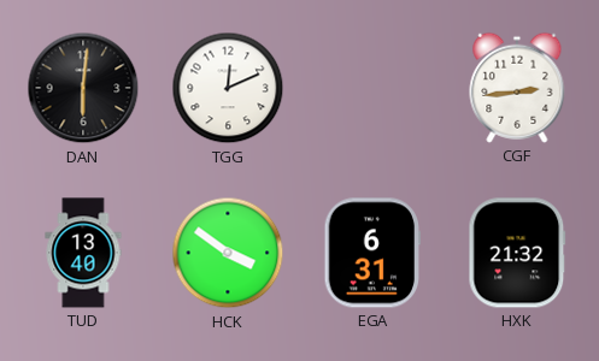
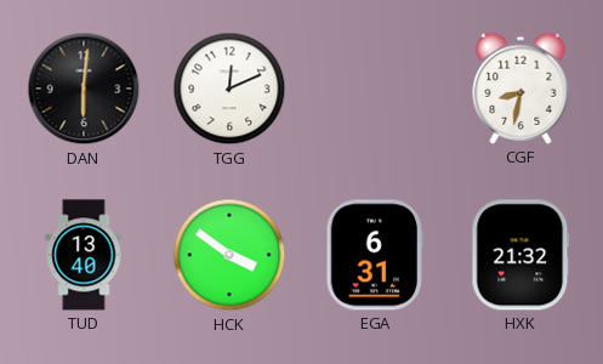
CGF: 2:44 -> 8:32
